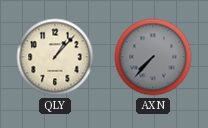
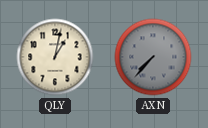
QLY: 1:07 -> 1:02
